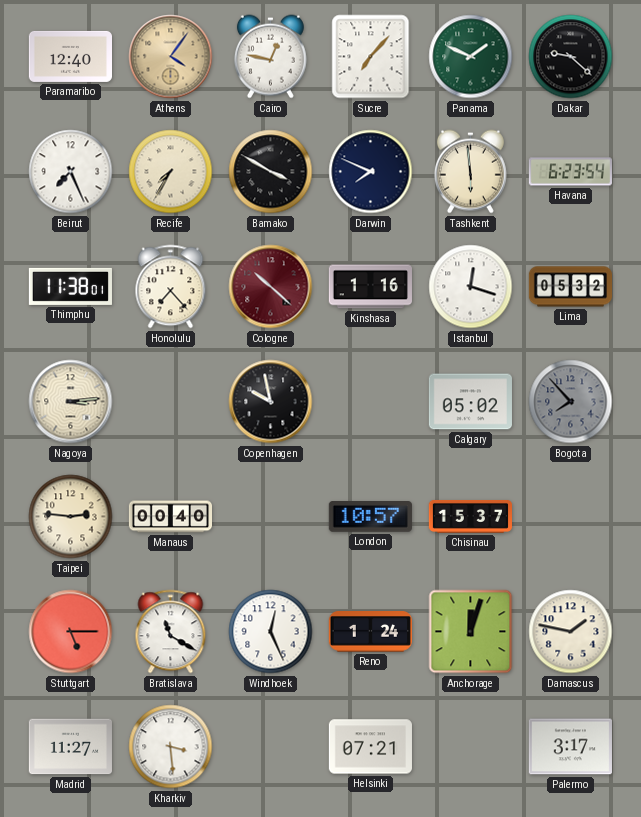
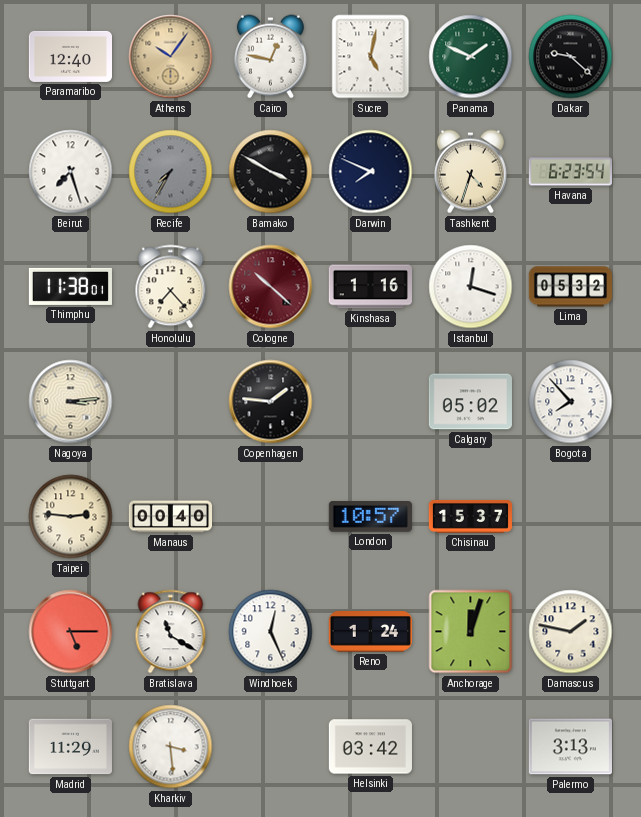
Athens: 4:06 -> 10:06
Sucre: 7:07 -> 5:02
Beirut: 7:26 -> 7:27
Recife dial: cream -> grey
Tashkent: 5:59 -> 4:33
Copenhagen: 9:58 -> 1:46
Bogota dial: grey -> white
Madrid: 11:27 -> 11:29
Helsinki: 07:21 -> 03:42
Palermo: 3:17 -> 3:13
